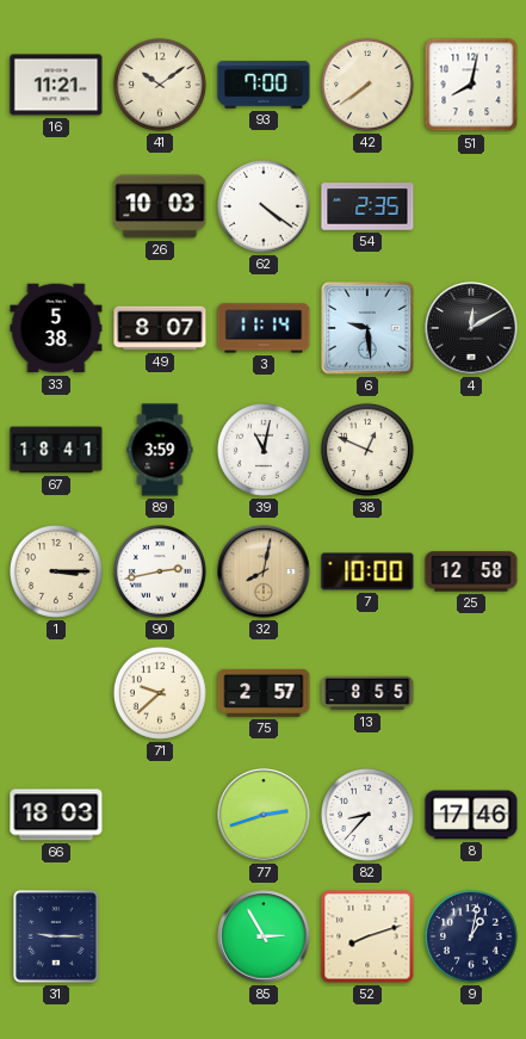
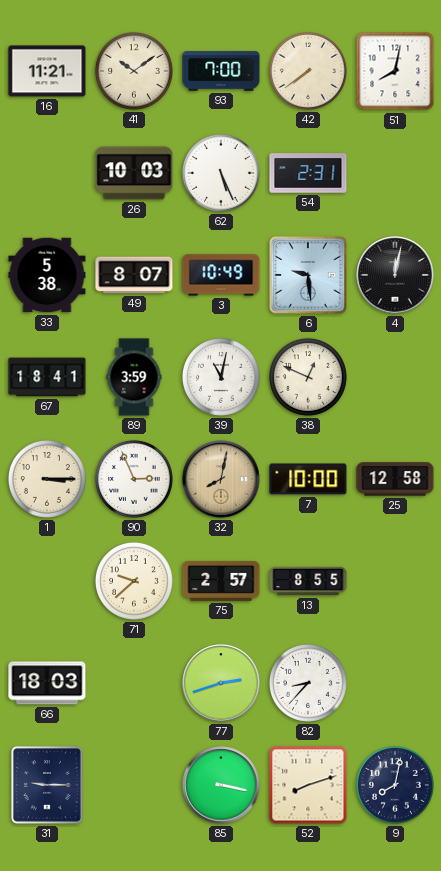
62: 4:21 -> 5:26
54: 2:35 -> 2:31
3: 11:14 -> 10:49
4: 12:10 -> 12:02
90: 2:43 -> 2:56
8: 17:46 -> none
85: 2:55 -> 3:17
9: 1:02 -> 8:02
